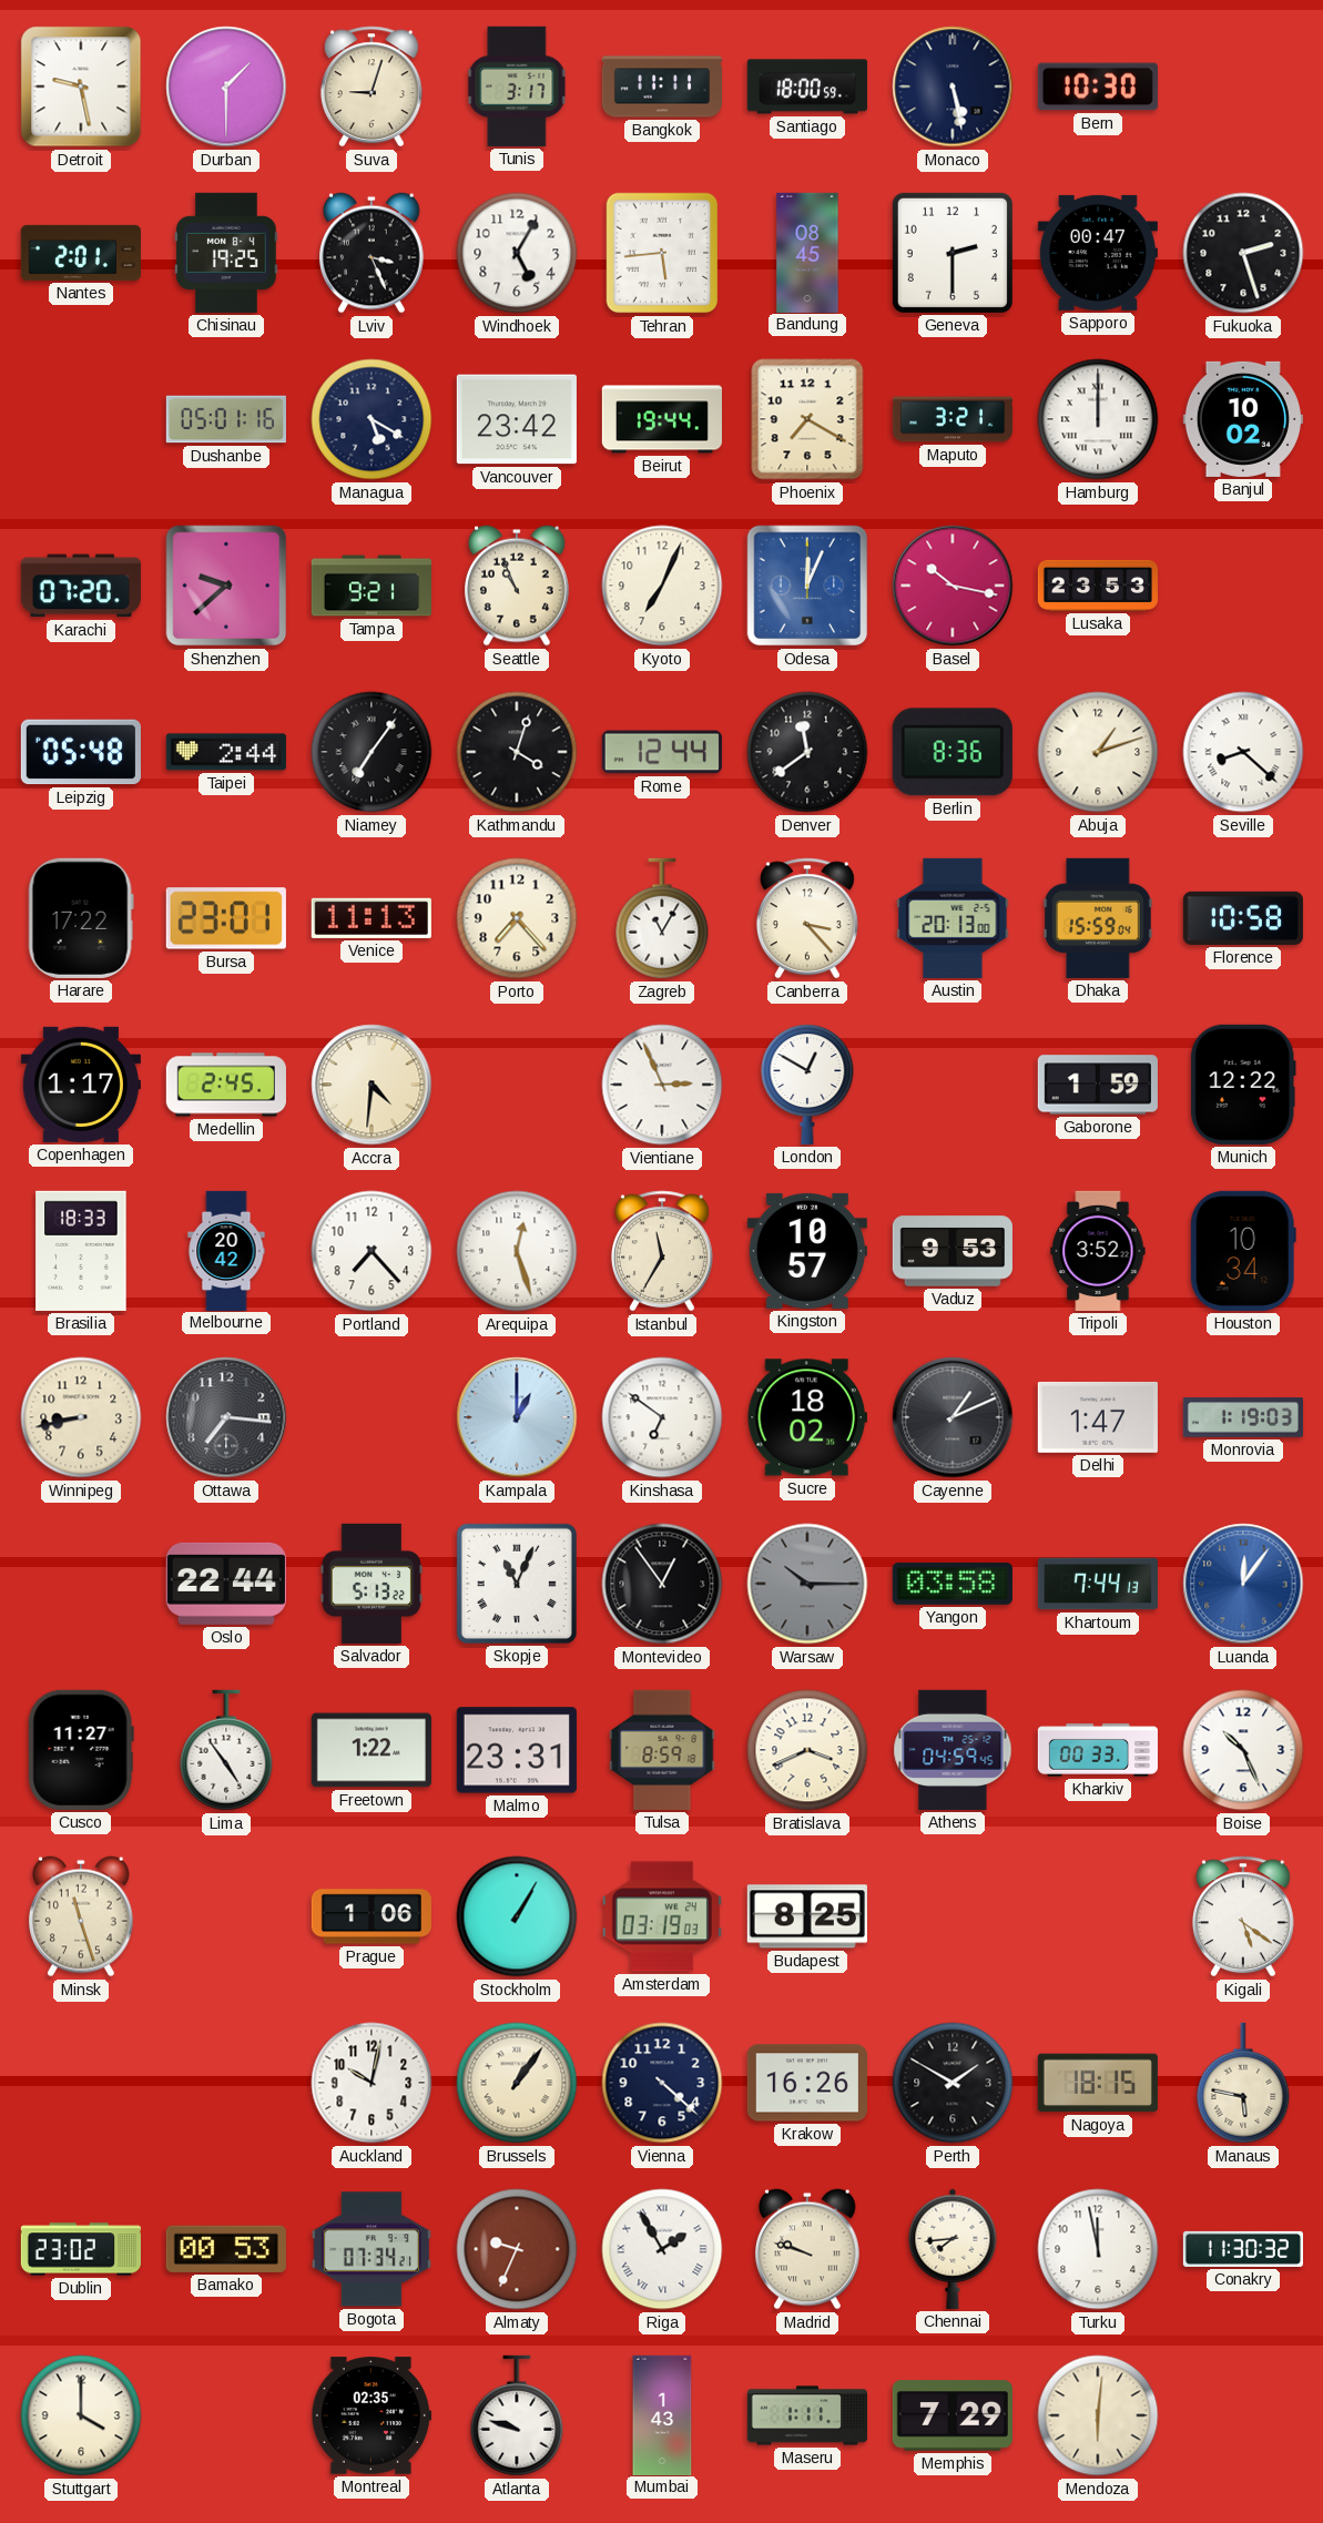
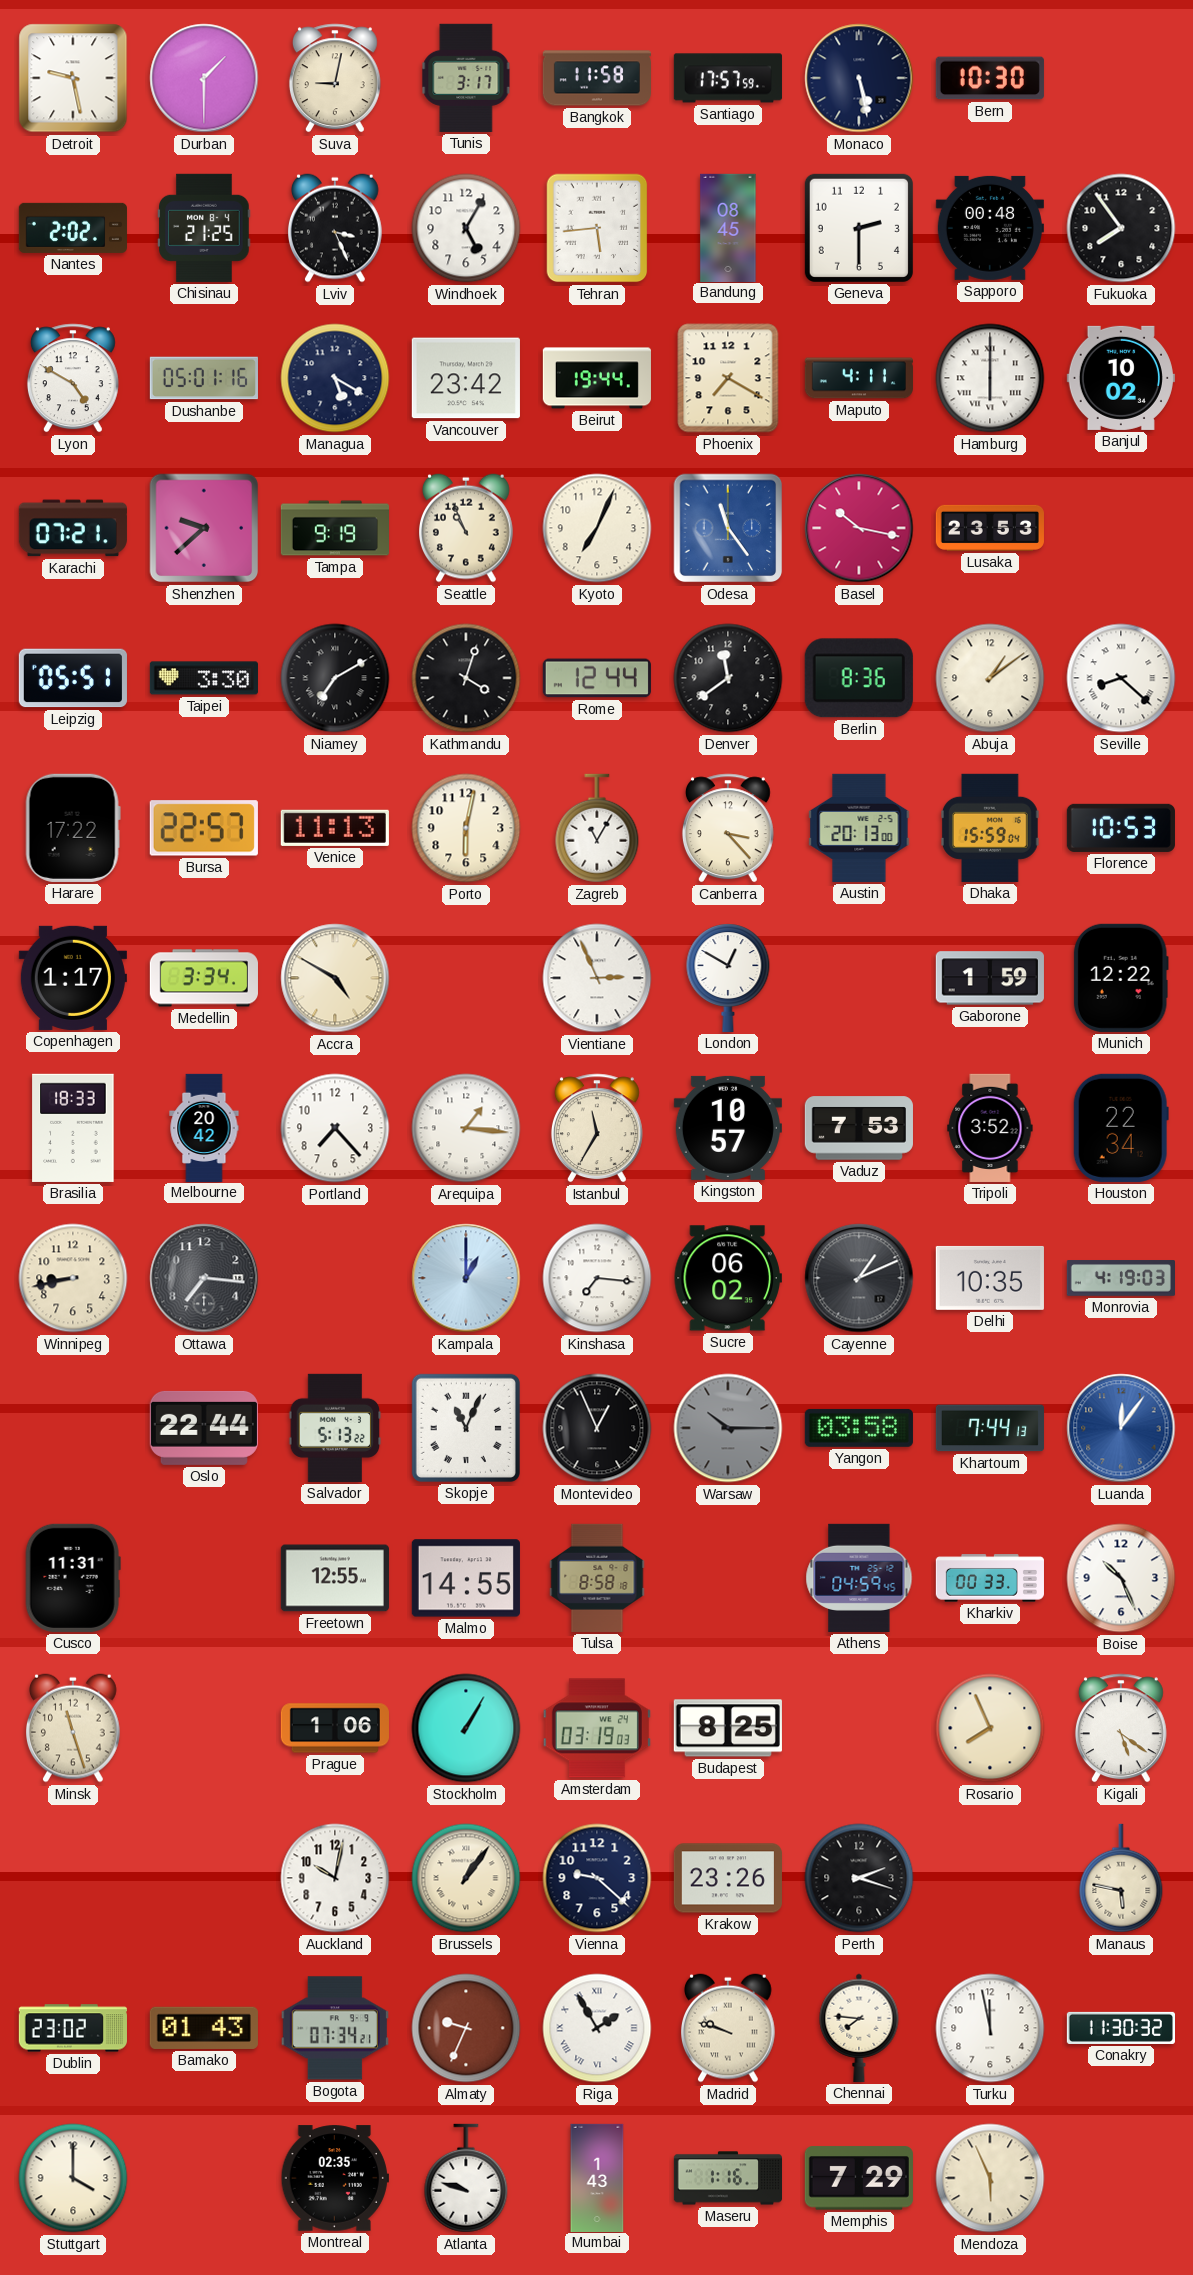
Suva: 9:03 -> 9:02
Bangkok: 11:11 -> 11:58
Santiago: 18:00 -> 17:57
Nantes: 2:01 -> 2:02
Chisinau: 19:25 -> 21:25
Sapporo: 00:47 -> 00:48
Fukuoka: 2:27 -> 7:54
Lyon: none -> 4:50
Maputo: 3:21 -> 4:11
Hamburg: 12:00 -> 6:00
Karachi: 07:20 -> 07:21
Tampa: 9:21 -> 9:19
Odesa: 12:04 -> 11:24
Leipzig: 05:48 -> 05:51
Taipei: 2:44 -> 3:30
Niamey: 7:06 -> 7:10
Abuja: 1:12 -> 1:09
Bursa: 23:01 -> 22:57
Porto: 7:23 -> 6:02
Florence: 10:58 -> 10:53
Medellin: 2:45 -> 3:34
Accra: 4:31 -> 4:50
Arequipa: 12:27 -> 1:16
Vaduz: 9:53 -> 7:53
Houston: 10:34 -> 22:34
Kinshasa: 6:51 -> 7:16
Sucre: 18:02 -> 06:02
Delhi: 1:47 -> 10:35
Monrovia: 1:19 -> 4:19
Montevideo: 12:54 -> 12:56
Cusco: 11:27 -> 11:31
Lima: 4:54 -> none
Freetown: 1:22 -> 12:55
Malmo: 23:31 -> 14:55
Tulsa: 8:59 -> 8:58
Bratislava: 3:41 -> none
Rosario: none -> 7:56
Vienna: 4:22 -> 9:22
Krakow: 16:26 -> 23:26
Perth: 1:50 -> 2:18
Nagoya: 18:15 -> none
Bamako: 00:53 -> 01:43
Chennai: 7:44 -> 7:46
Maseru: 1:11 -> 1:16
Mendoza: 6:01 -> 5:56
